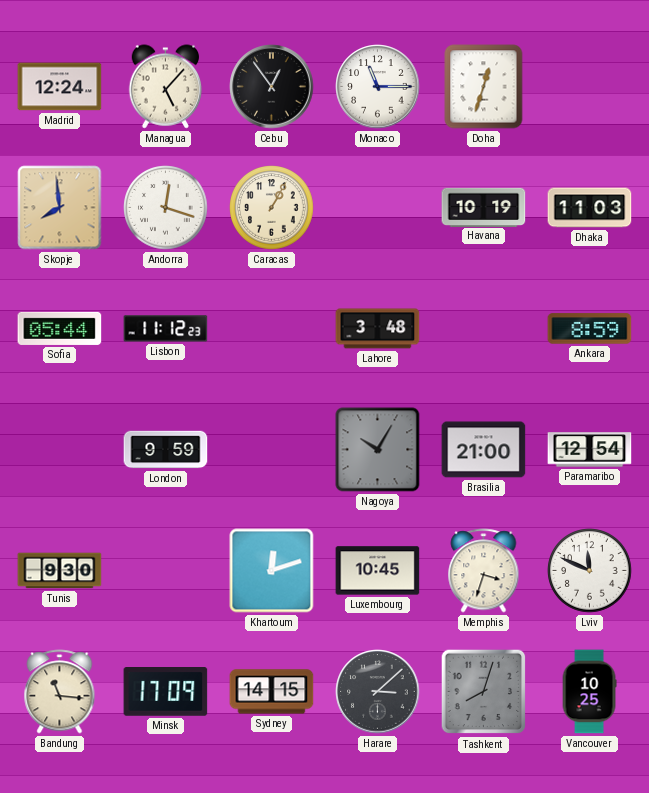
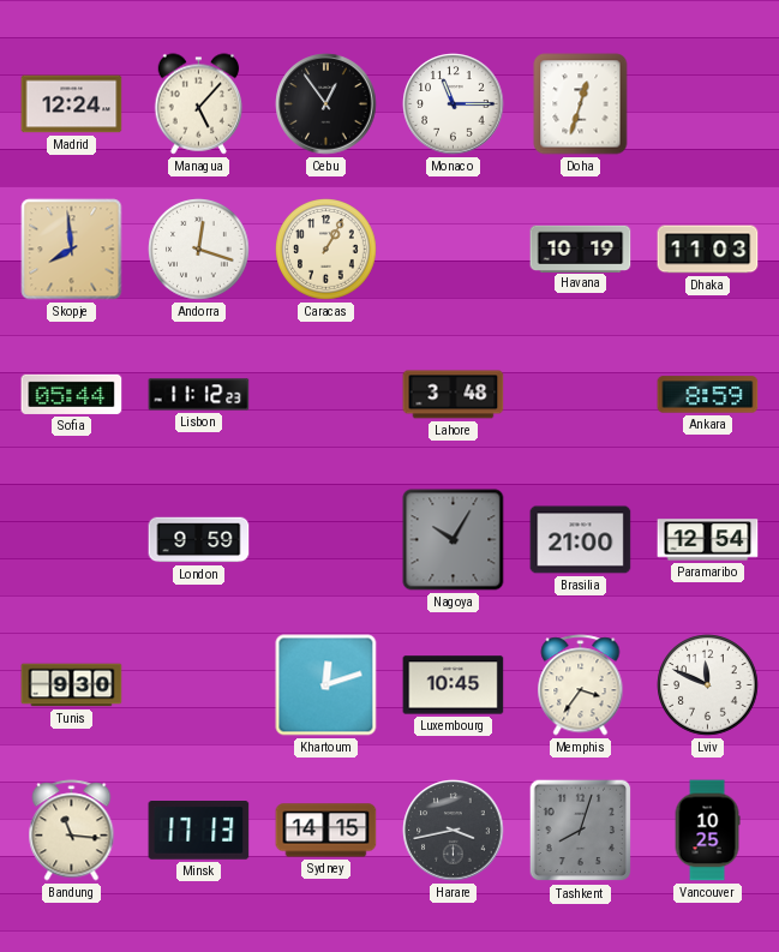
Memphis: 3:33 -> 3:36
Minsk: 17:09 -> 17:13
Harare: 3:08 -> 3:43
